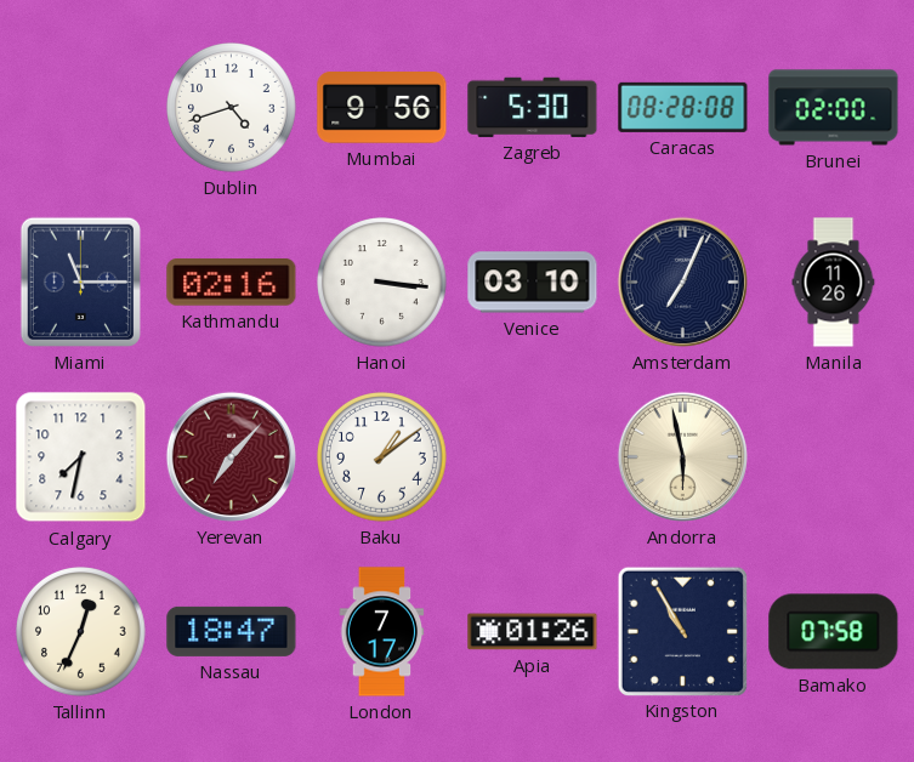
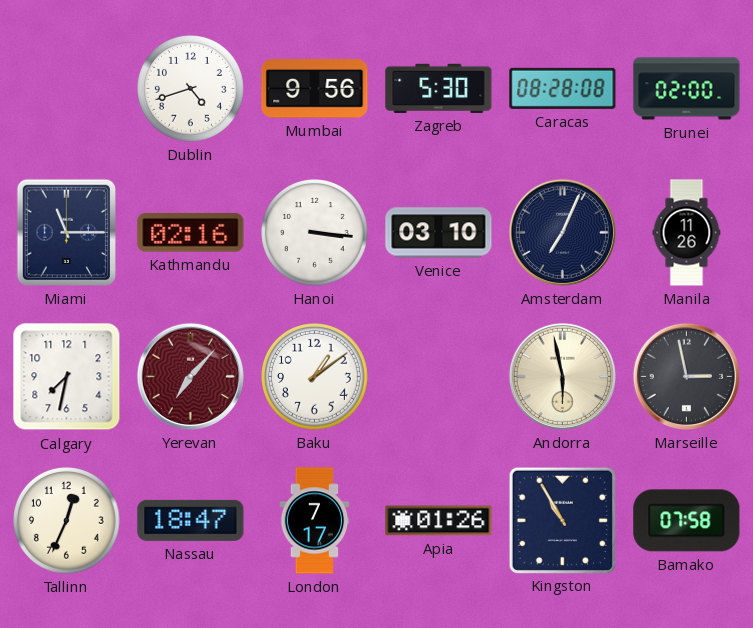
Marseille: none -> 2:58
